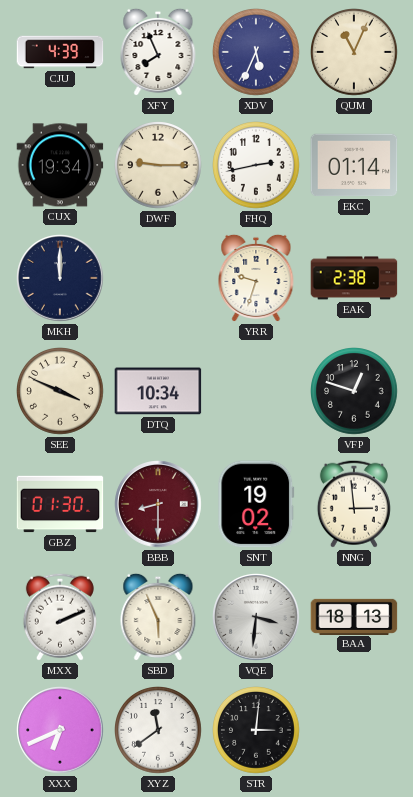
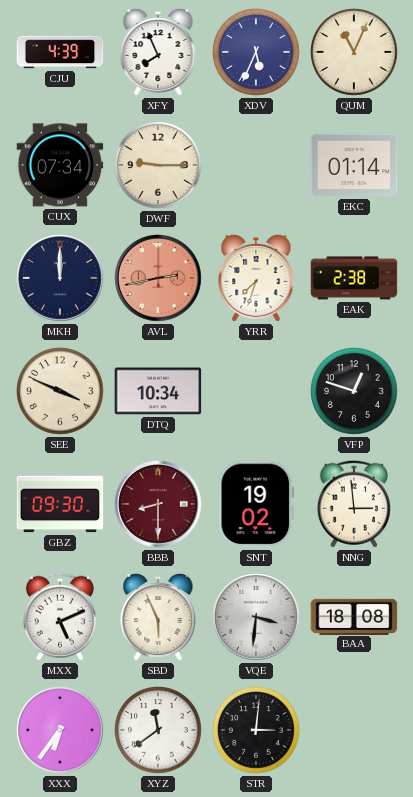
CUX: 19:34 -> 07:34
FHQ: 2:43 -> none
AVL: none -> 2:43
YRR: 9:33 -> 7:33
GBZ: 01:30 -> 09:30
MXX: 2:11 -> 5:11
BAA: 18:13 -> 18:08
XXX: 6:41 -> 6:36
